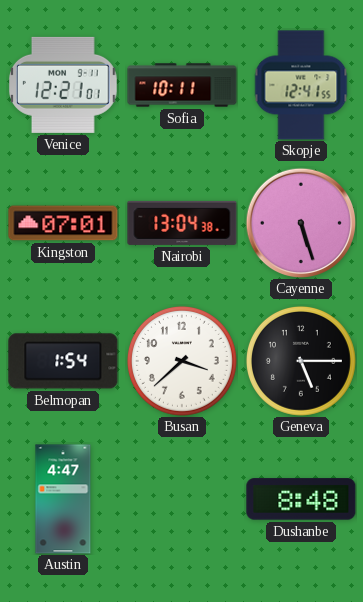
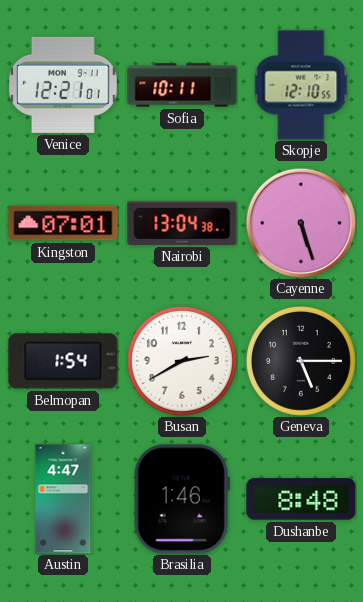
Skopje: 12:41 -> 12:10
Busan: 3:38 -> 2:40
Brasilia: none -> 1:46
